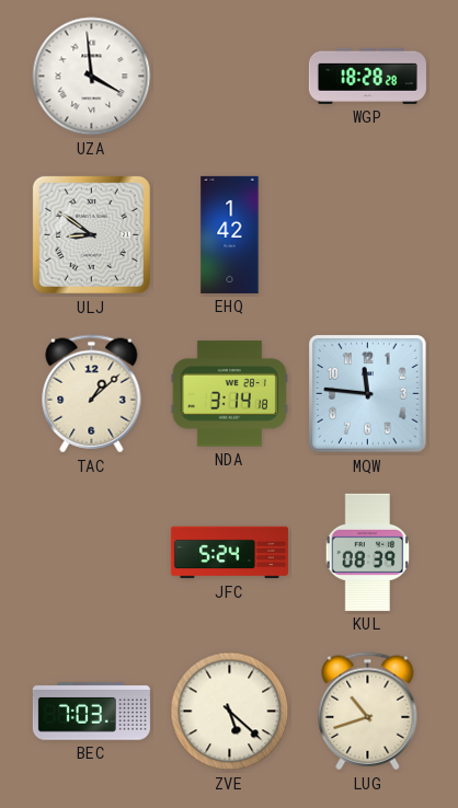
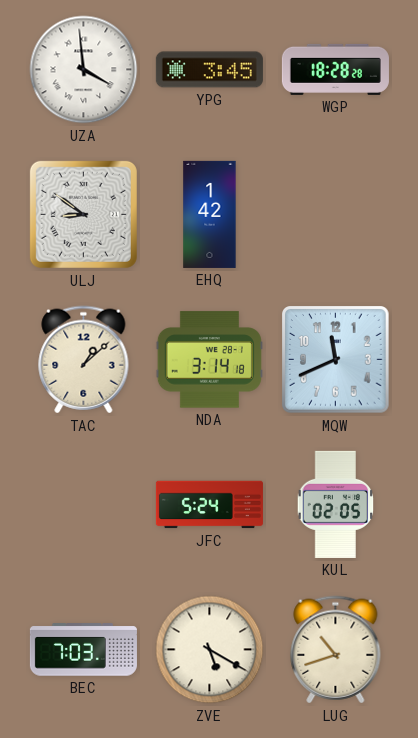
YPG: none -> 3:45
MQW: 11:46 -> 11:41
KUL: 08:39 -> 02:05
ZVE: 5:22 -> 5:20
